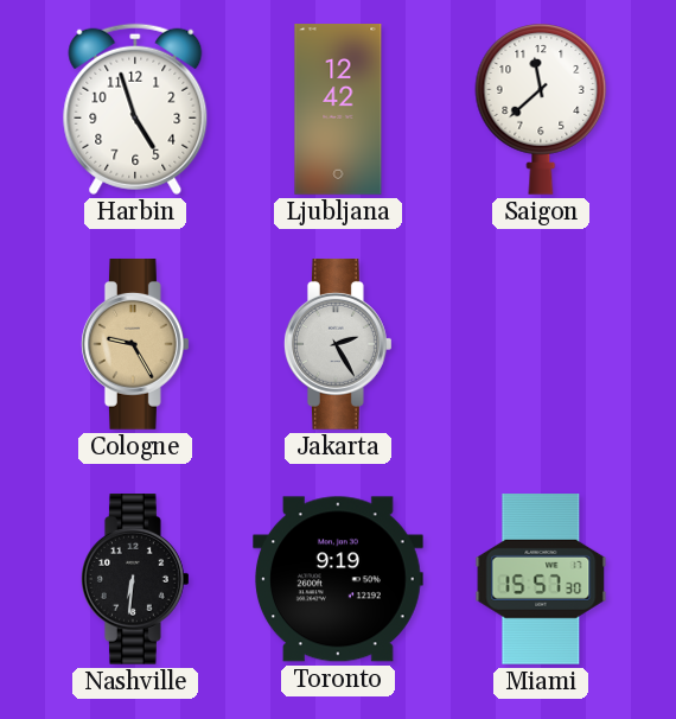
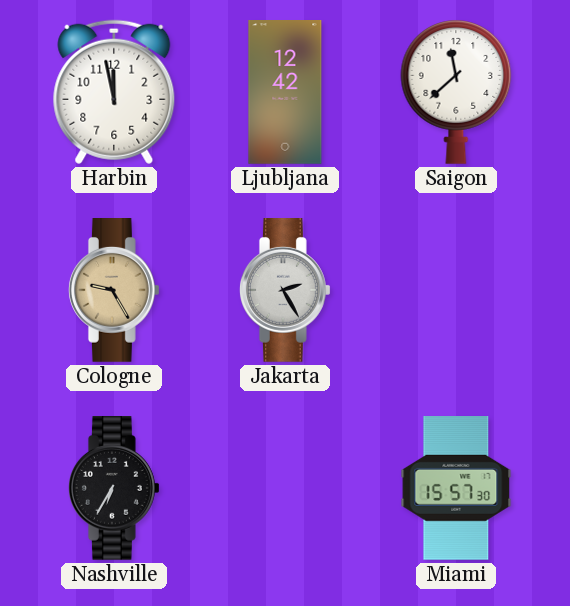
Harbin: 4:57 -> 11:58
Nashville: 6:31 -> 6:35
Toronto: 9:19 -> none
